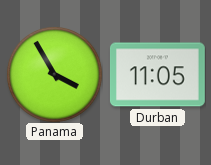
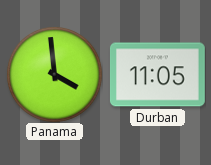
Panama: 3:55 -> 3:59
